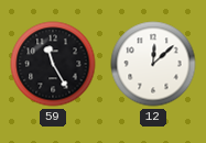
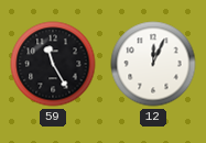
12: 12:08 -> 12:04
